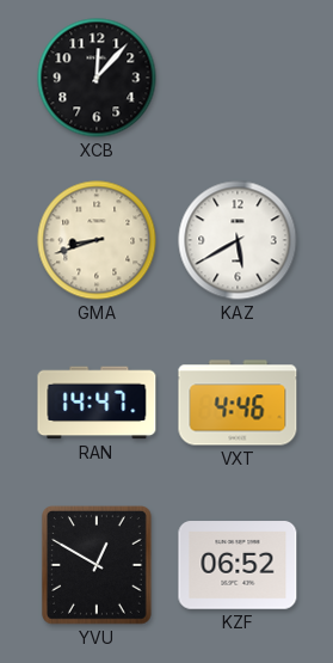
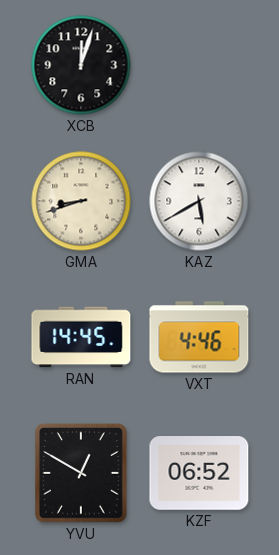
XCB: 12:07 -> 12:03
RAN: 14:47 -> 14:45
